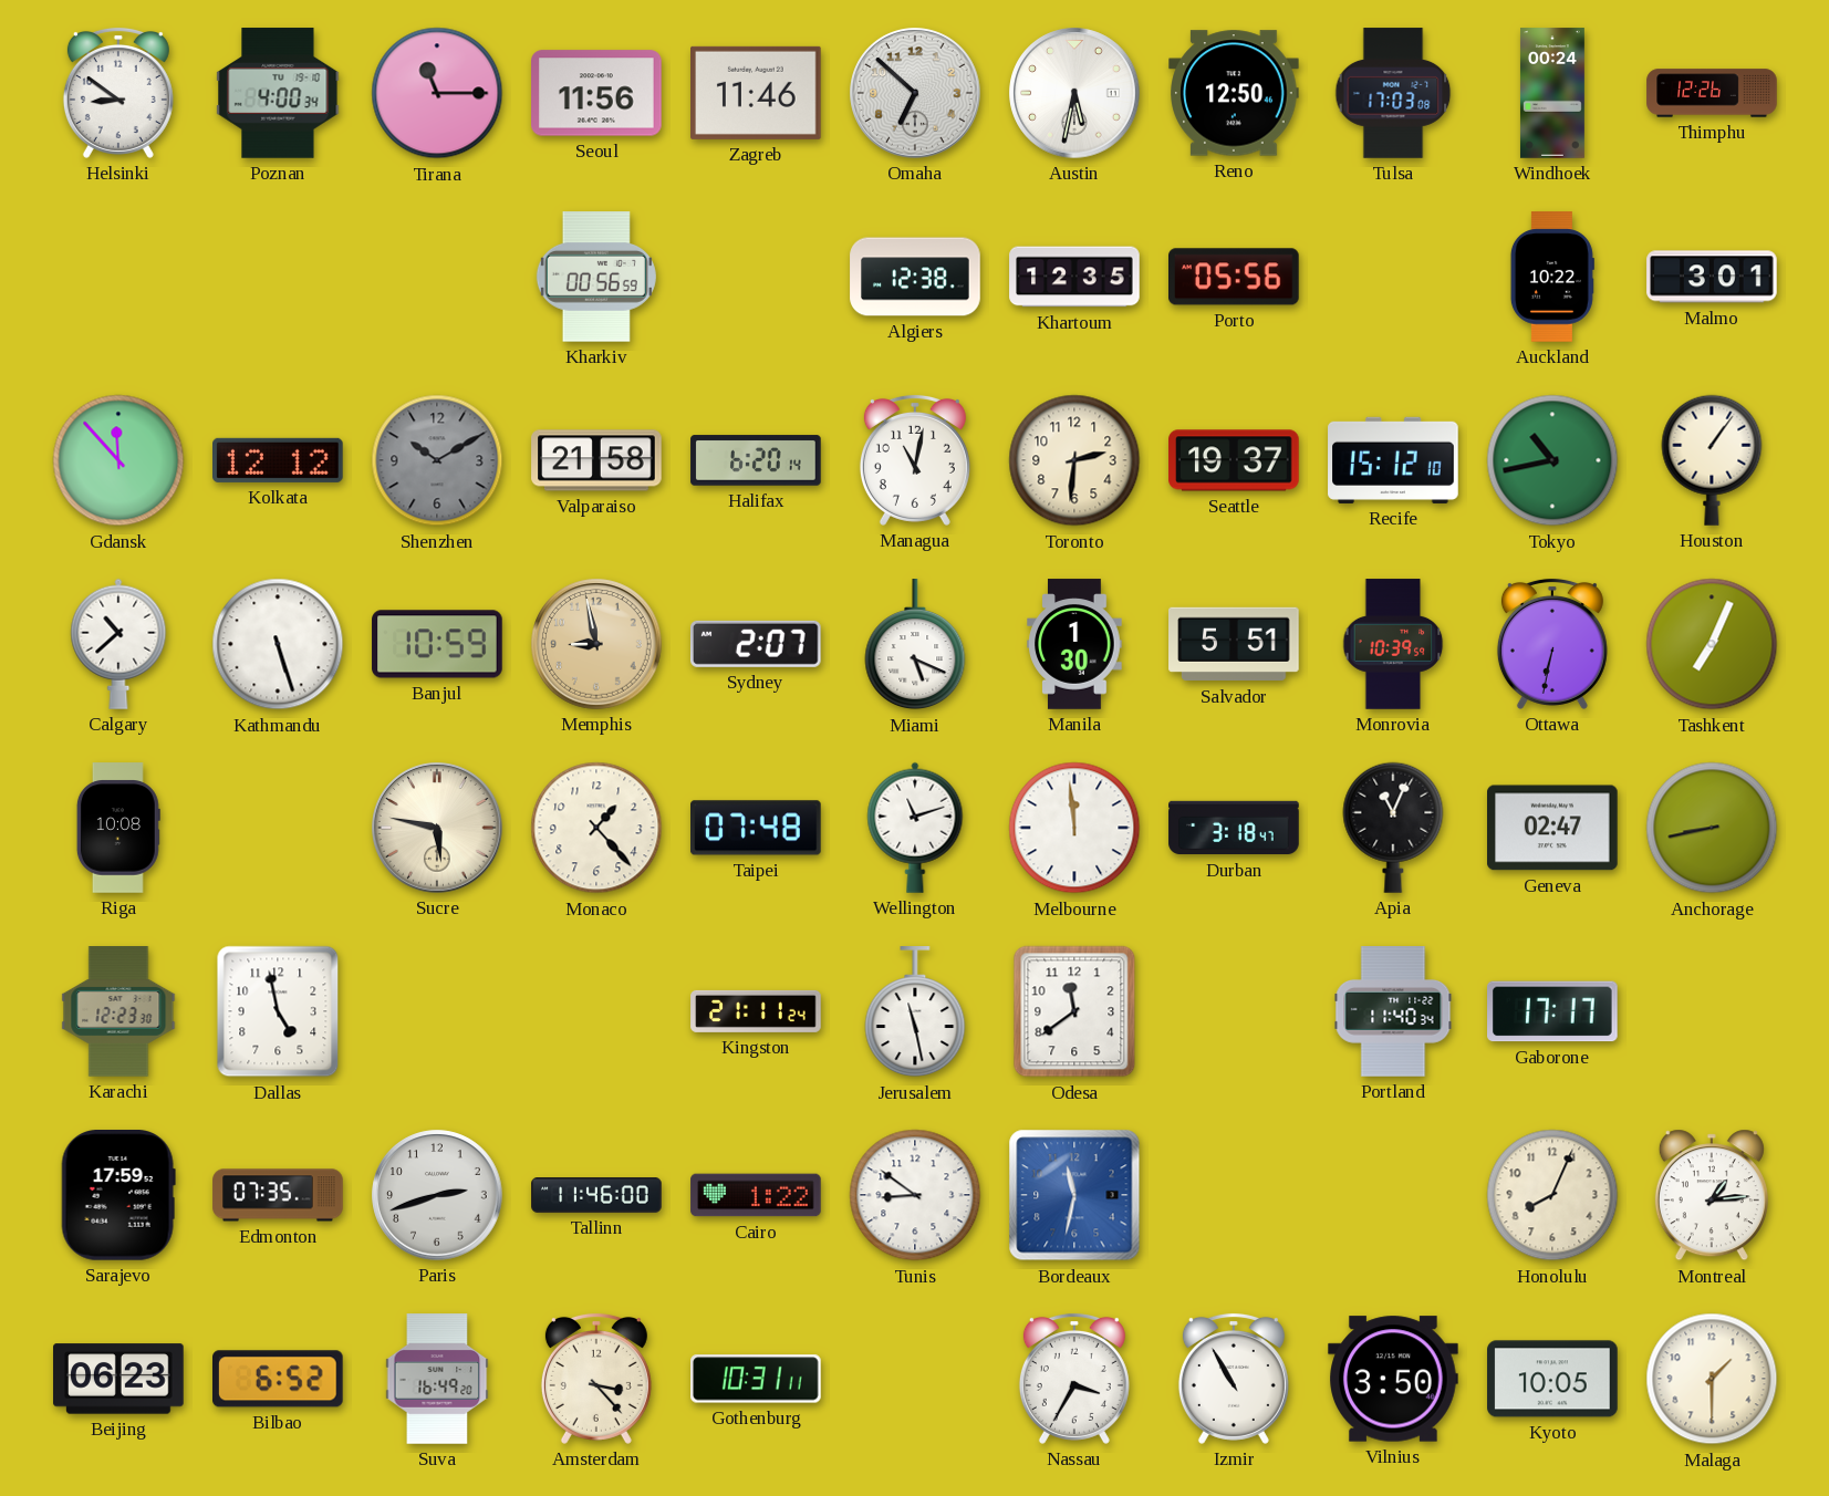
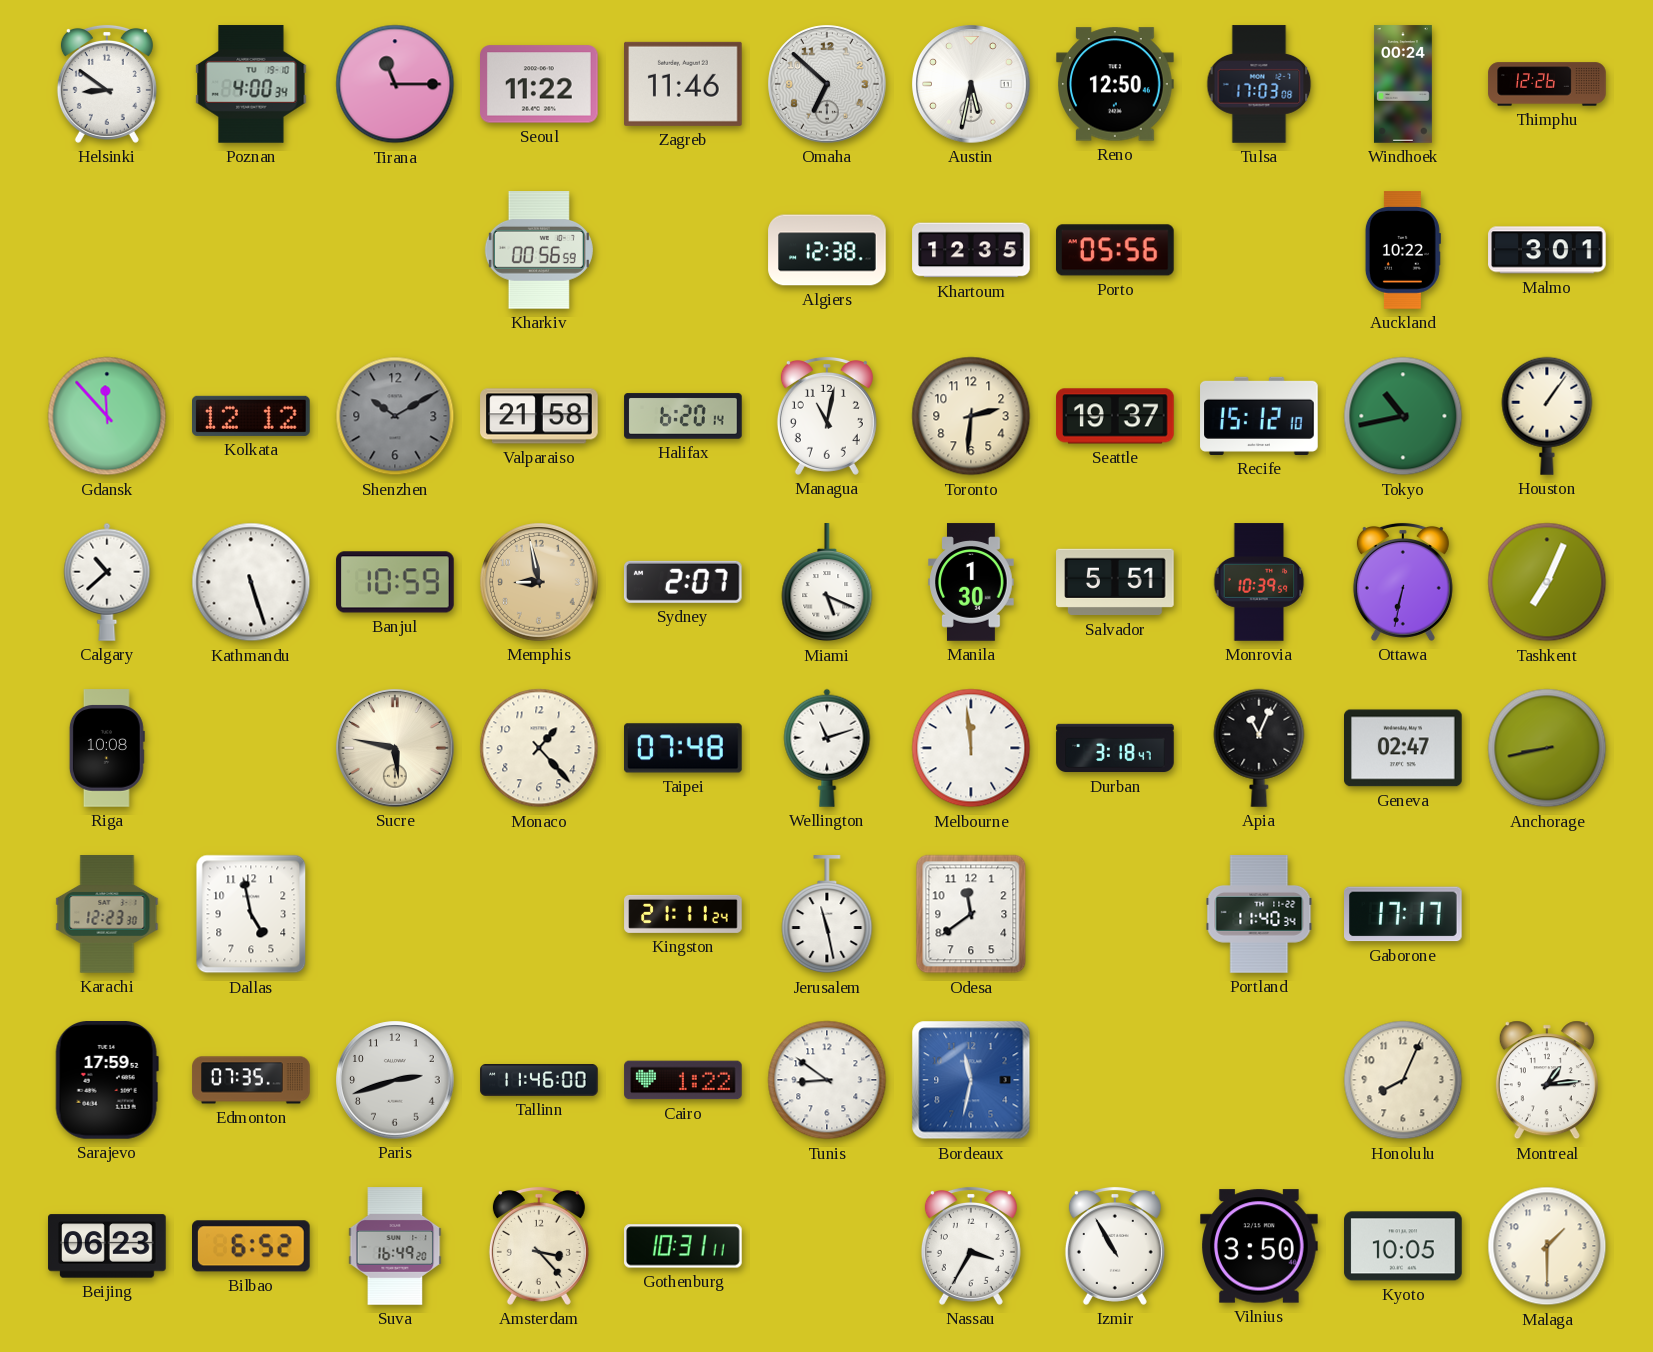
Seoul: 11:56 -> 11:22
